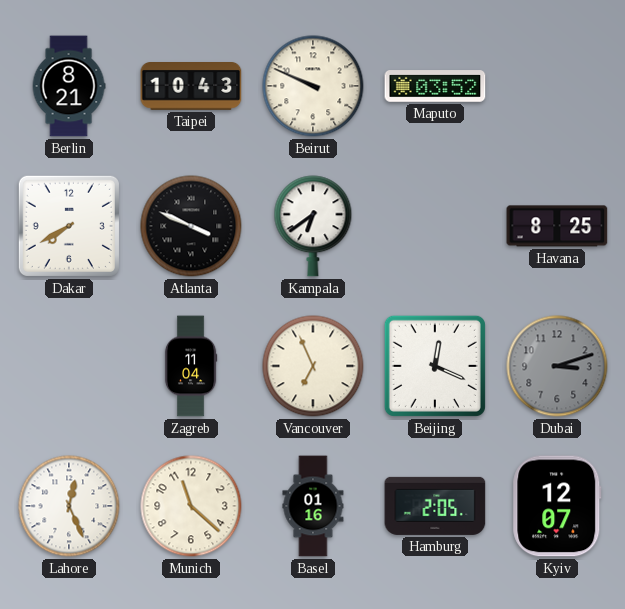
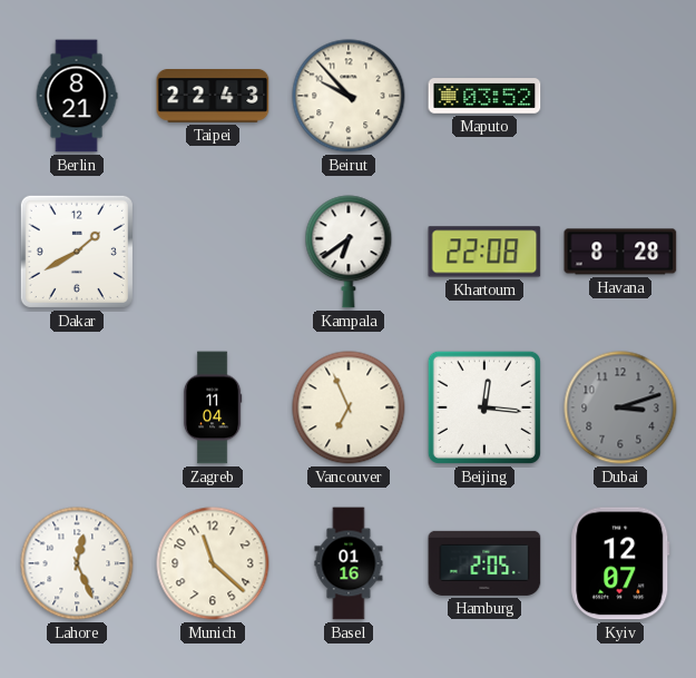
Taipei: 10:43 -> 22:43
Beirut: 9:49 -> 9:53
Dakar: 7:40 -> 1:40
Atlanta: 3:49 -> none
Khartoum: none -> 22:08
Havana: 8:25 -> 8:28
Beijing: 12:19 -> 12:16
